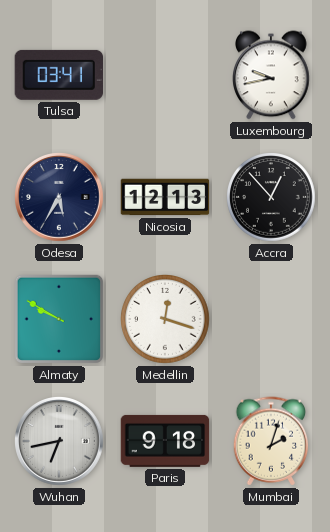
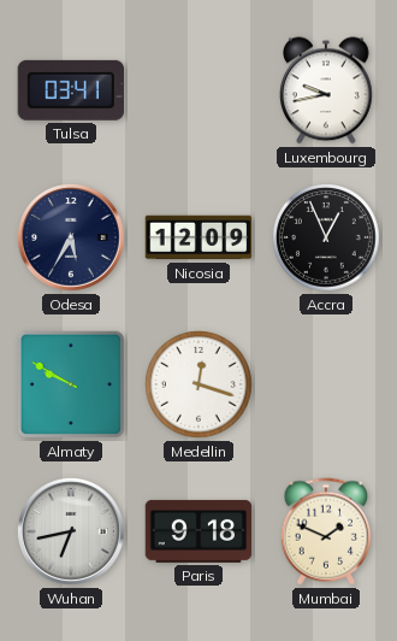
Nicosia: 12:13 -> 12:09
Accra: 12:53 -> 12:56
Mumbai: 2:03 -> 1:49
